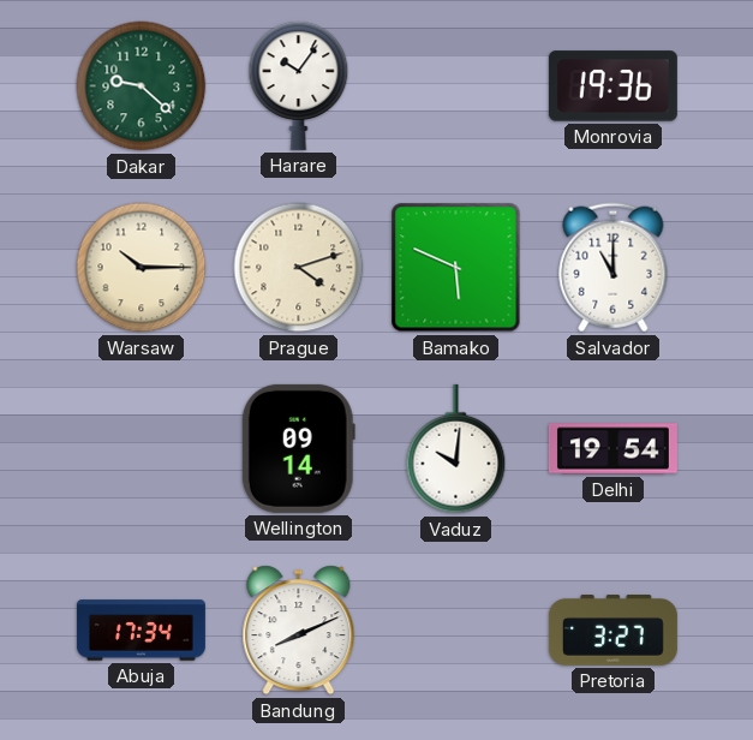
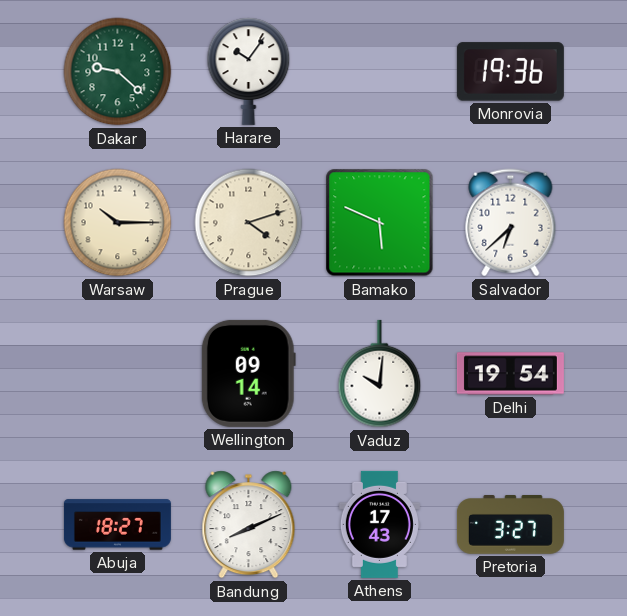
Salvador: 11:00 -> 6:38
Abuja: 17:34 -> 18:27
Athens: none -> 17:43
